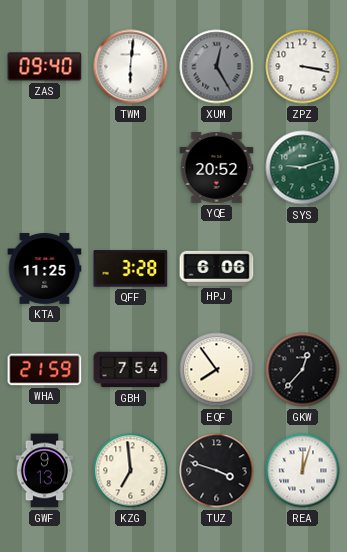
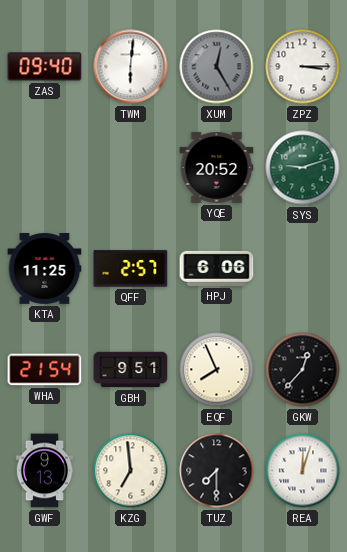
ZPZ: 3:17 -> 3:15
QFF: 3:28 -> 2:57
WHA: 21:59 -> 21:54
GBH: 7:54 -> 9:51
EQF: 7:54 -> 7:56
TUZ: 3:48 -> 7:30
